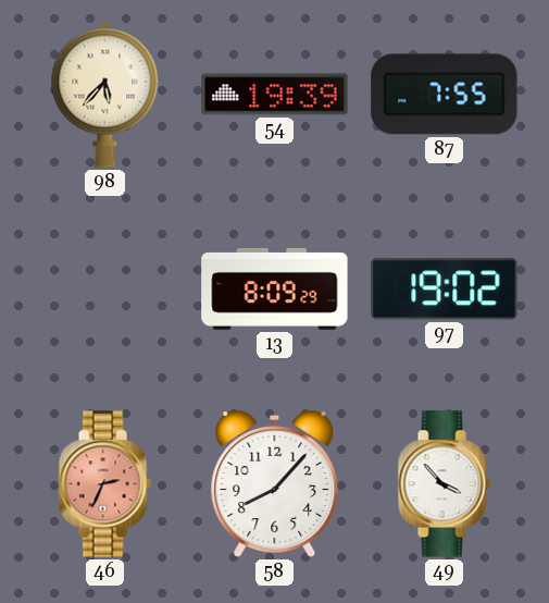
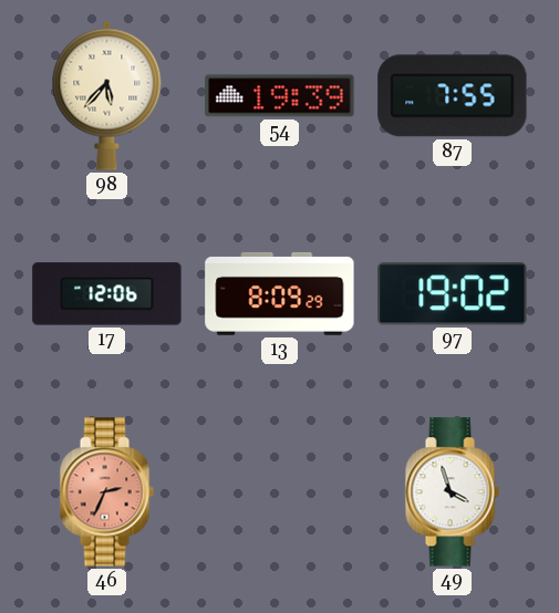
17: none -> 12:06
58: 8:07 -> none
49: 3:53 -> 3:57
